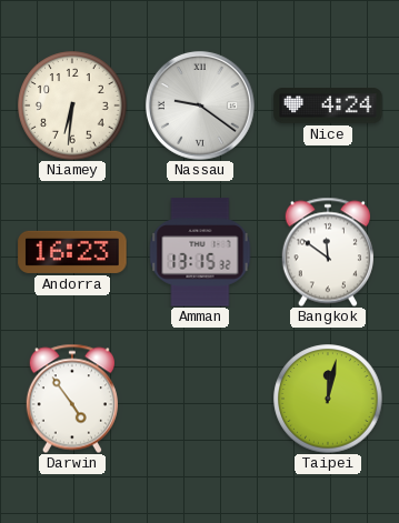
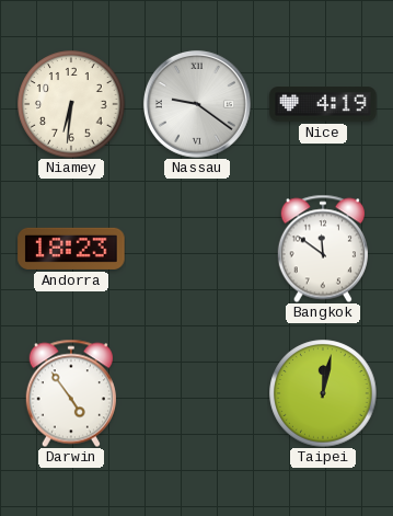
Nice: 4:24 -> 4:19
Andorra: 16:23 -> 18:23
Amman: 13:15 -> none
